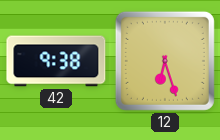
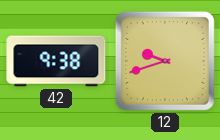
12: 6:27 -> 9:42
